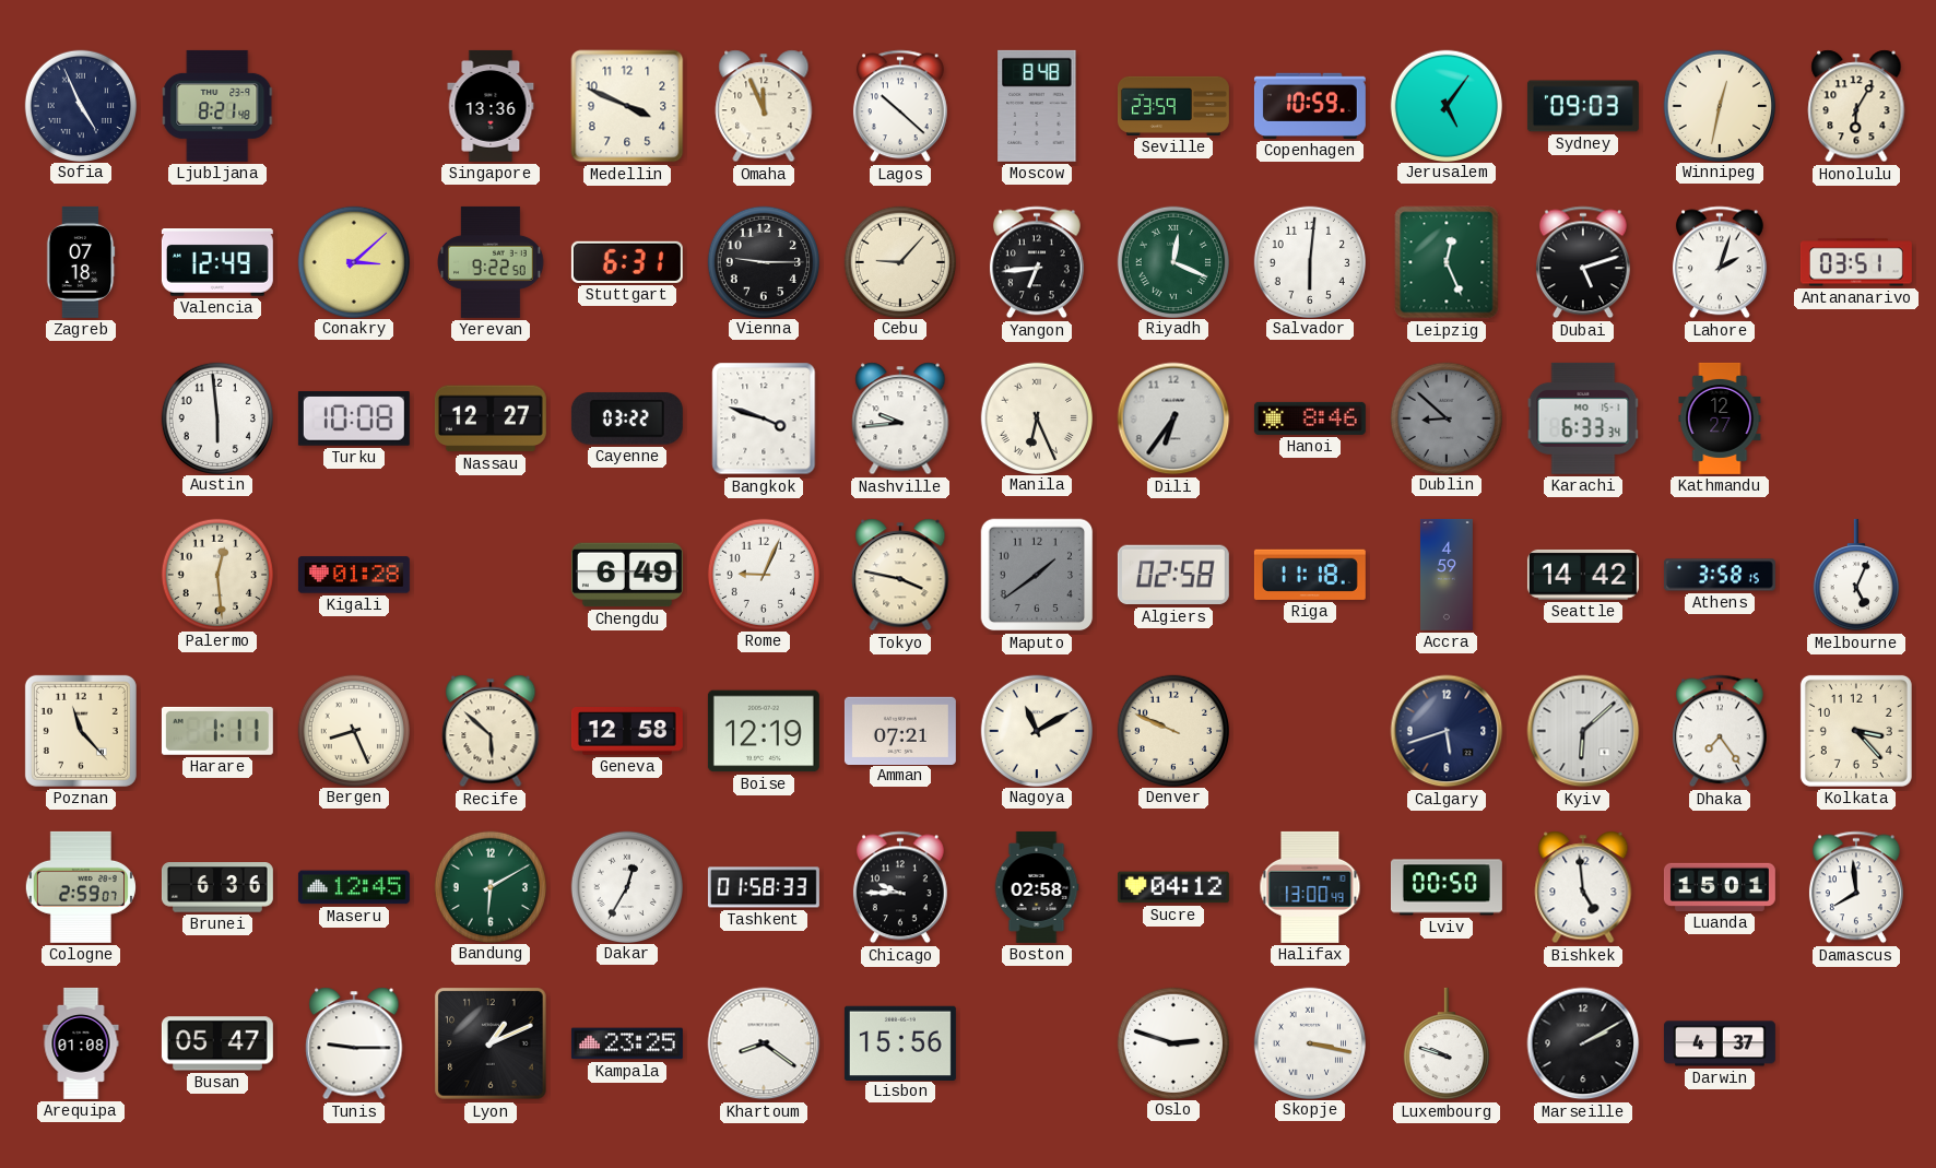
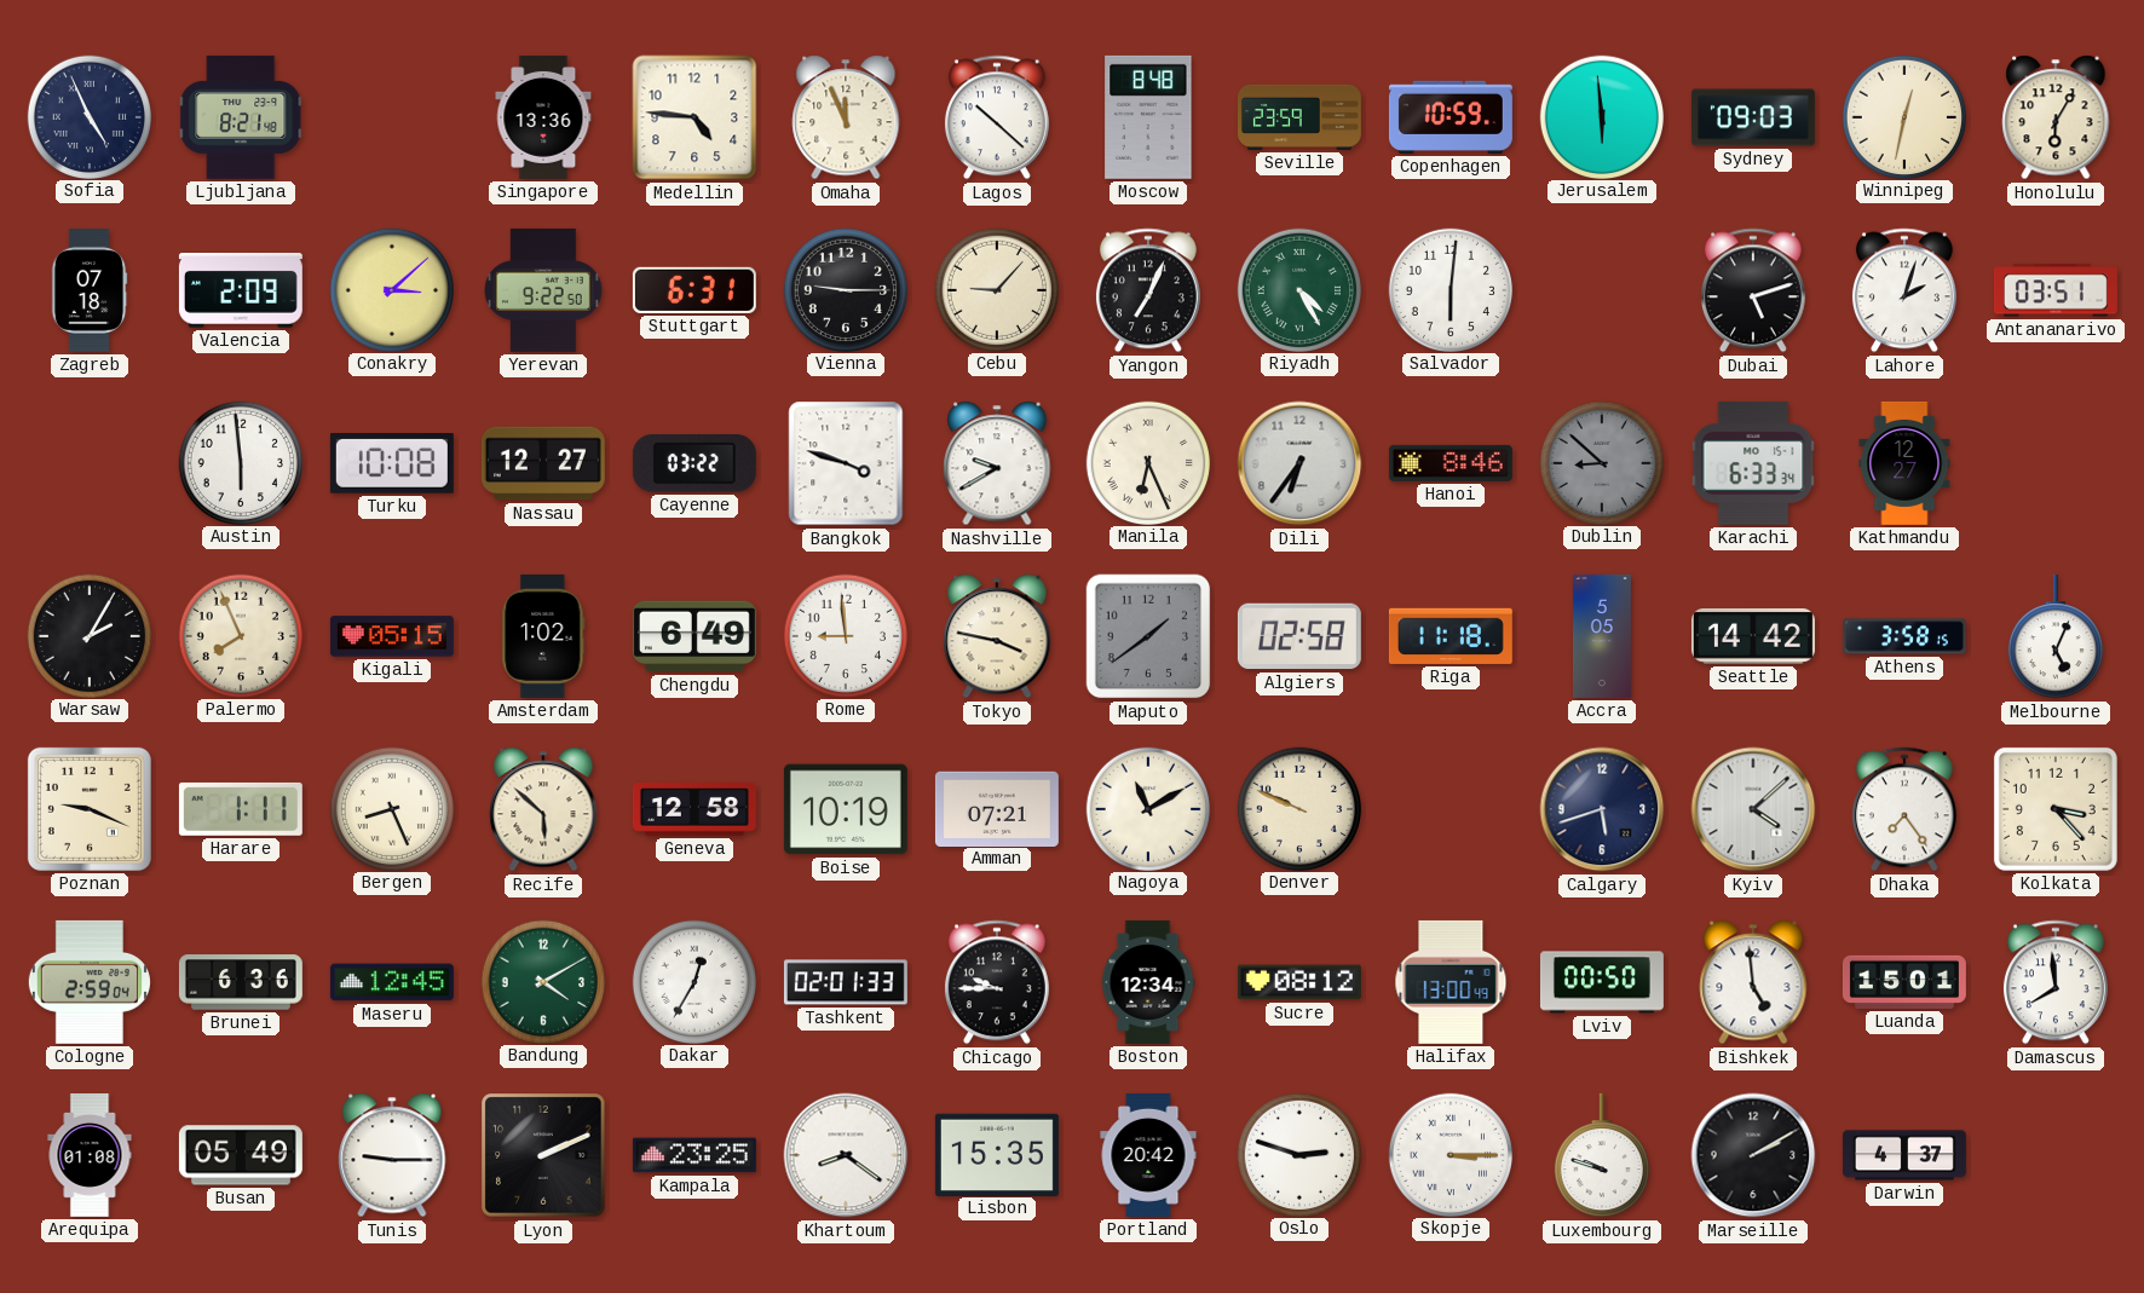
Medellin: 3:49 -> 4:46
Jerusalem: 5:06 -> 5:59
Valencia: 12:49 -> 2:09
Yangon: 6:44 -> 7:04
Riyadh: 12:19 -> 4:25
Leipzig: 12:26 -> none
Nashville: 9:44 -> 9:40
Warsaw: none -> 2:05
Palermo: 12:29 -> 7:56
Kigali: 01:28 -> 05:15
Amsterdam: none -> 1:02
Rome: 9:04 -> 8:59
Accra: 4:59 -> 5:05
Poznan: 11:23 -> 9:19
Boise: 12:19 -> 10:19
Kyiv: 6:08 -> 4:08
Cologne: 2:59:07 -> 2:59:04
Bandung: 6:10 -> 4:10
Tashkent: 01:58 -> 02:01
Boston: 02:58 -> 12:34
Sucre: 04:12 -> 08:12
Busan: 05:47 -> 05:49
Lyon: 1:11 -> 2:11
Lisbon: 15:56 -> 15:35
Portland: none -> 20:42
Skopje: 3:17 -> 3:15
